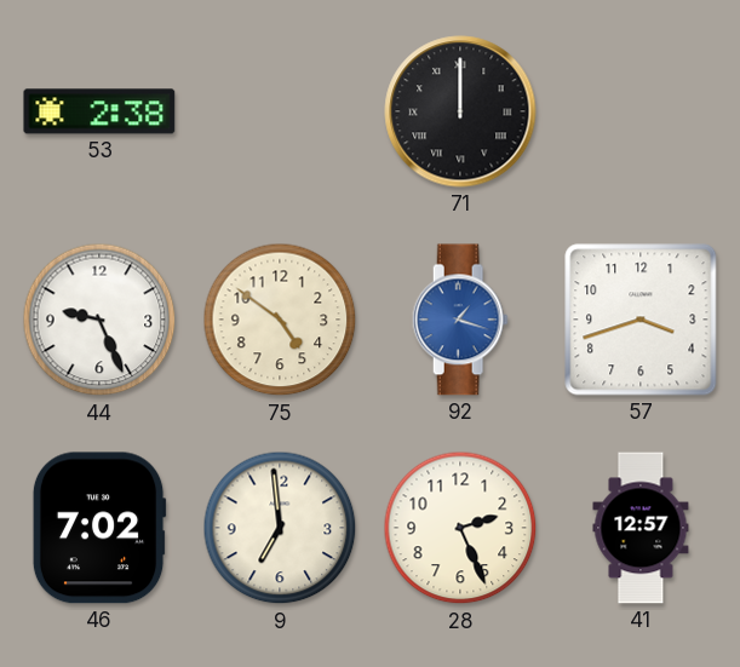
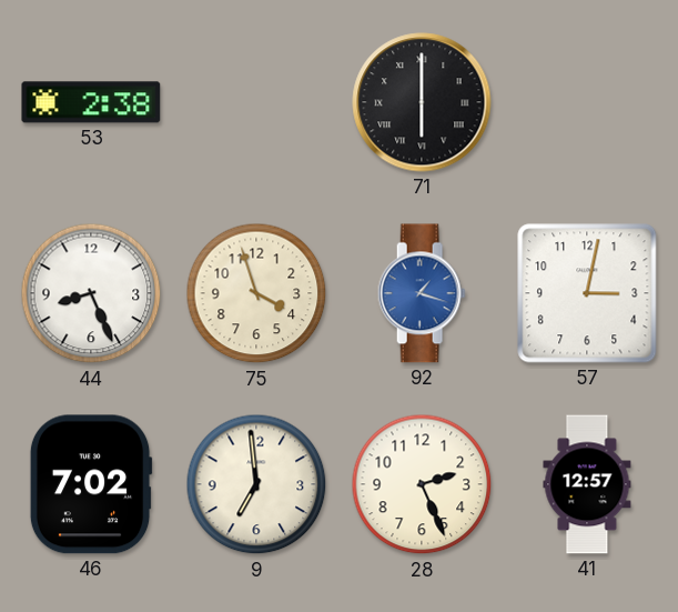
71: 12:00 -> 6:00
44: 9:26 -> 8:26
75: 4:51 -> 3:57
57: 3:42 -> 3:02
